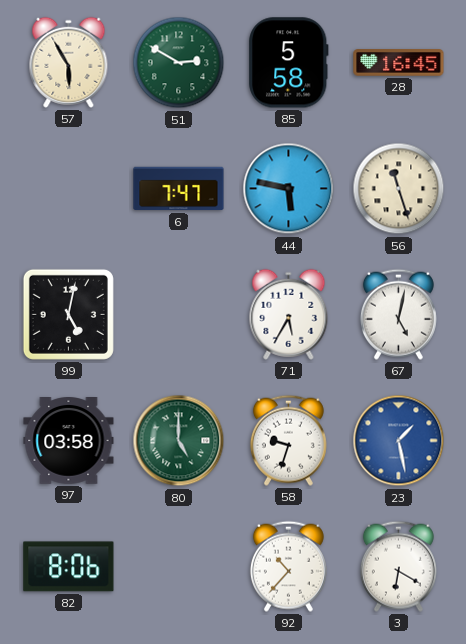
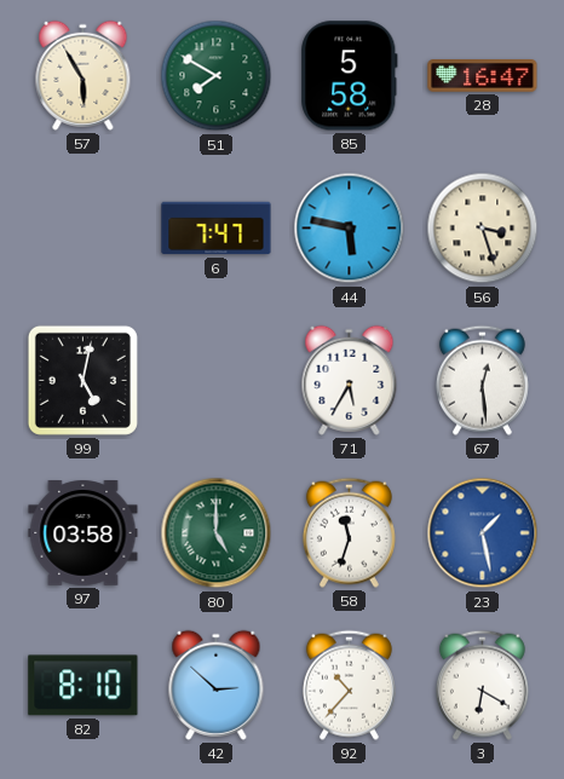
51: 2:50 -> 7:50
28: 16:45 -> 16:47
56: 11:27 -> 3:27
67: 5:02 -> 12:29
58: 9:33 -> 11:33
82: 8:06 -> 8:10
42: none -> 2:52
